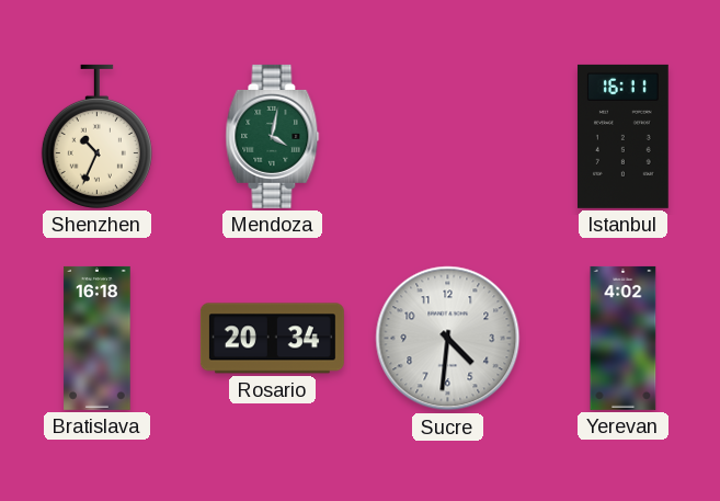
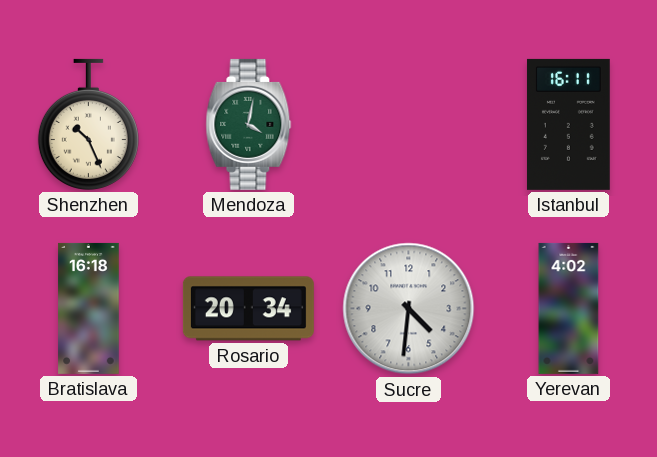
Shenzhen: 10:34 -> 10:26
